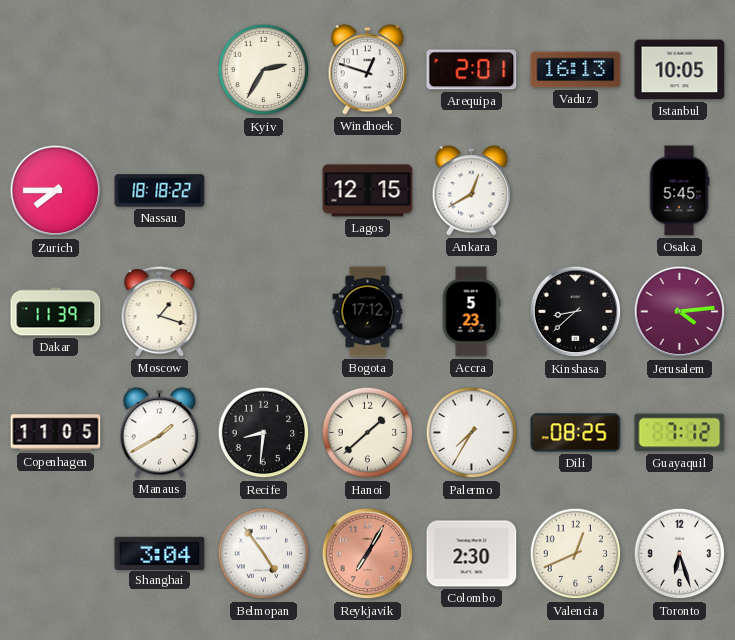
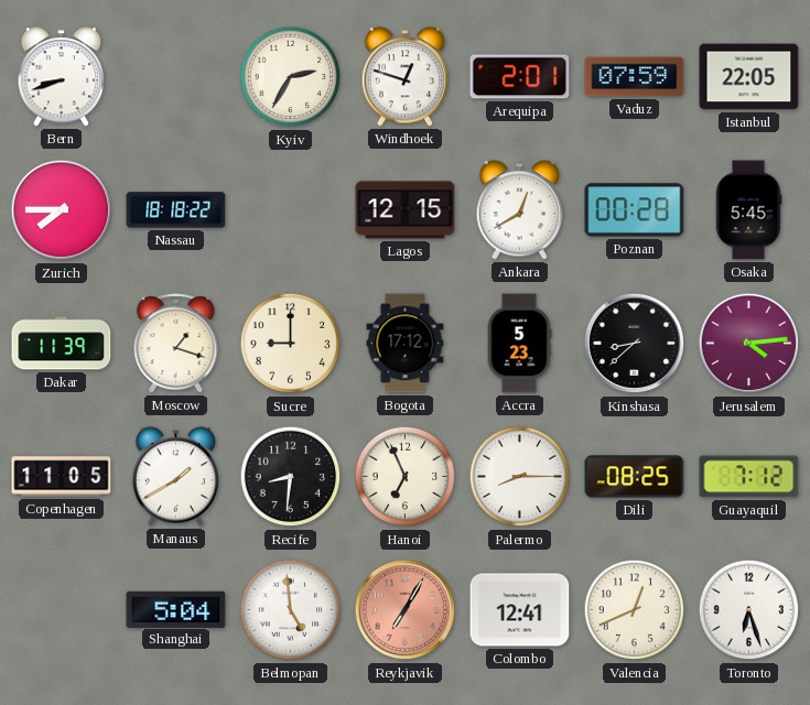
Bern: none -> 8:42
Vaduz: 16:13 -> 07:59
Istanbul: 10:05 -> 22:05
Poznan: none -> 00:28
Sucre: none -> 9:00
Hanoi: 1:38 -> 6:56
Palermo: 7:35 -> 8:15
Shanghai: 3:04 -> 5:04
Belmopan: 4:54 -> 4:59
Colombo: 2:30 -> 12:41
